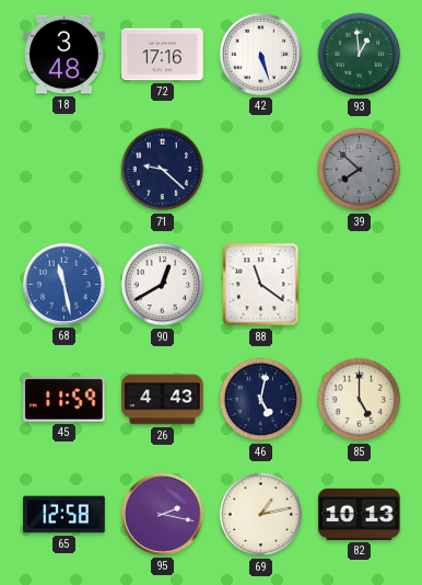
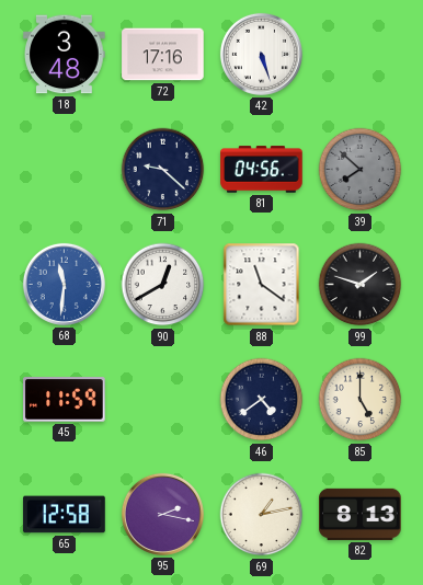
93: 12:59 -> none
81: none -> 04:56
68: 11:28 -> 11:31
99: none -> 1:48
26: 4:43 -> none
46: 5:02 -> 4:39
82: 10:13 -> 8:13
